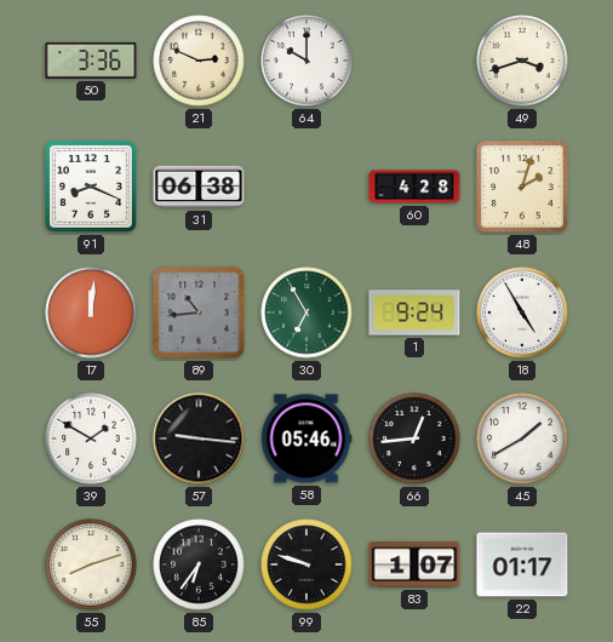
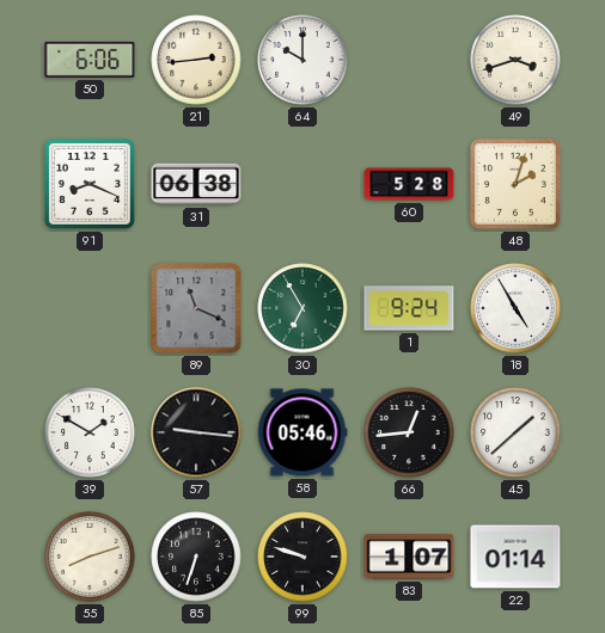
50: 3:36 -> 6:06
21: 2:49 -> 2:44
60: 4:28 -> 5:28
17: 12:01 -> none
89: 10:44 -> 11:19
45: 1:40 -> 1:38
85: 6:36 -> 6:33
22: 01:17 -> 01:14
